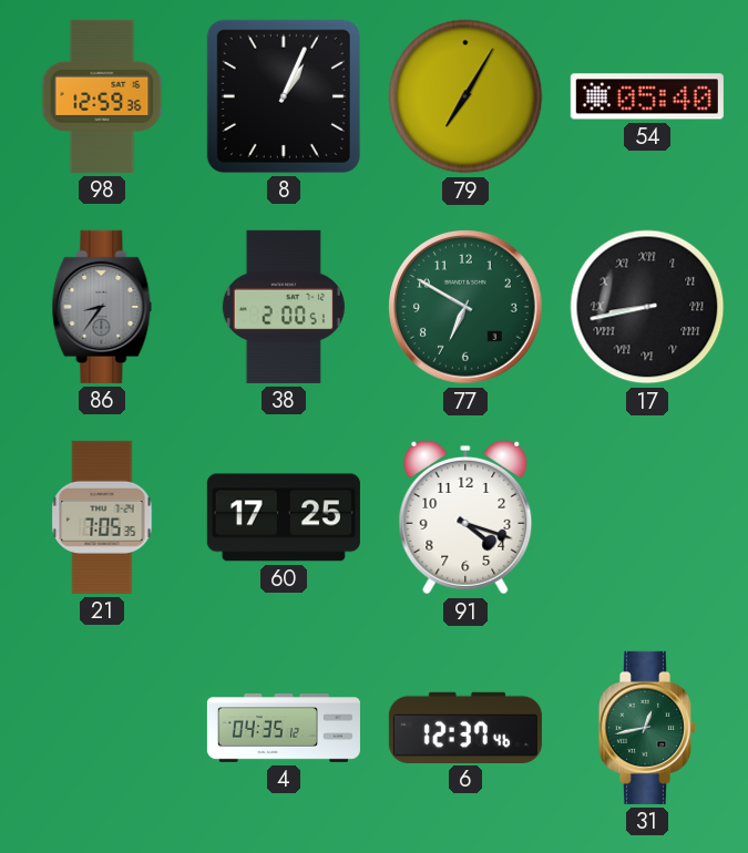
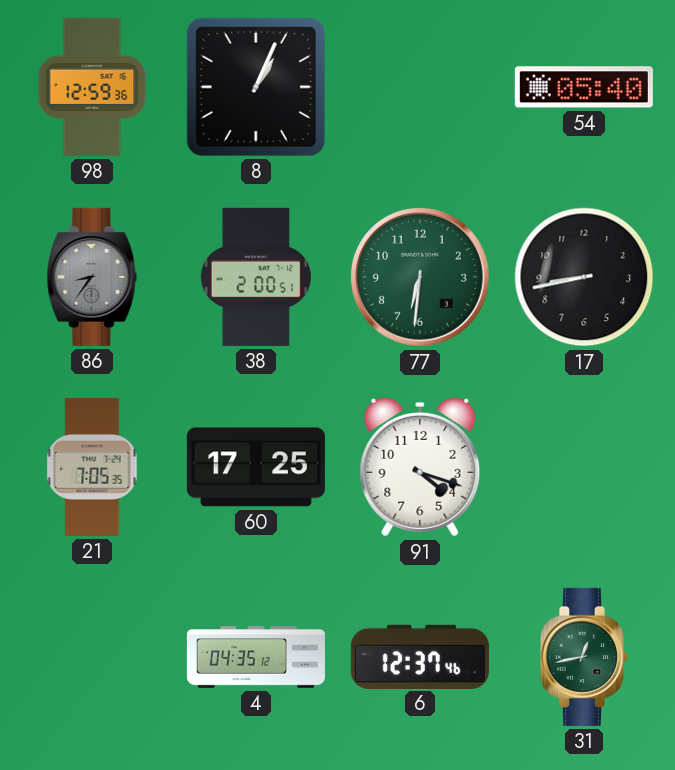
79: 7:05 -> none
77: 6:50 -> 6:31
17 numerals: Roman -> Arabic
